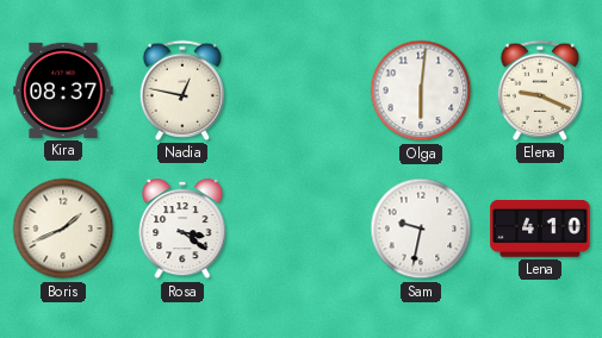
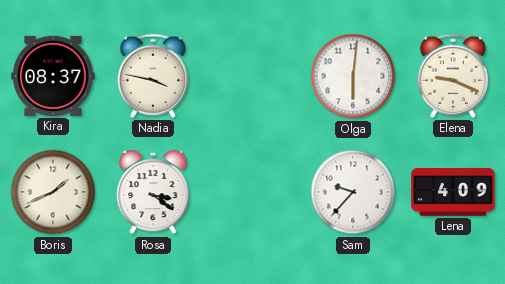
Nadia: 12:47 -> 3:47
Sam: 9:32 -> 9:37
Lena: 4:10 -> 4:09
